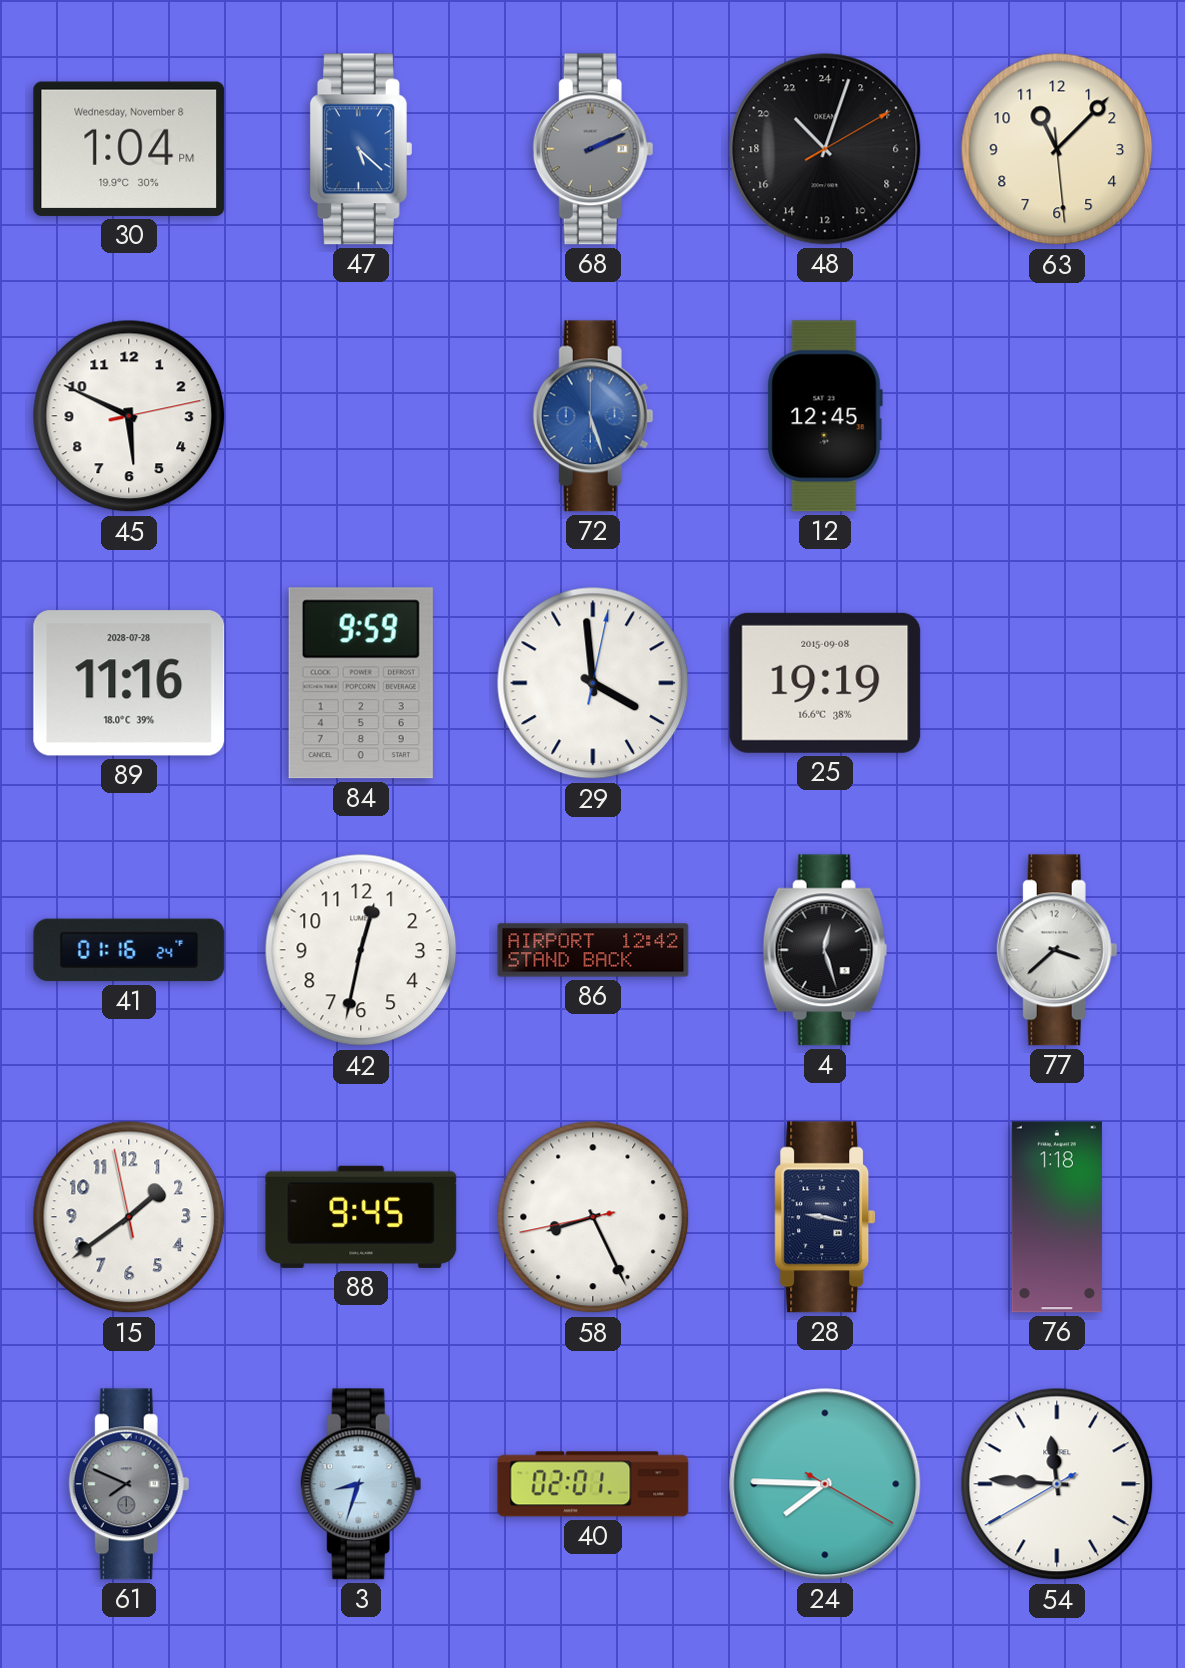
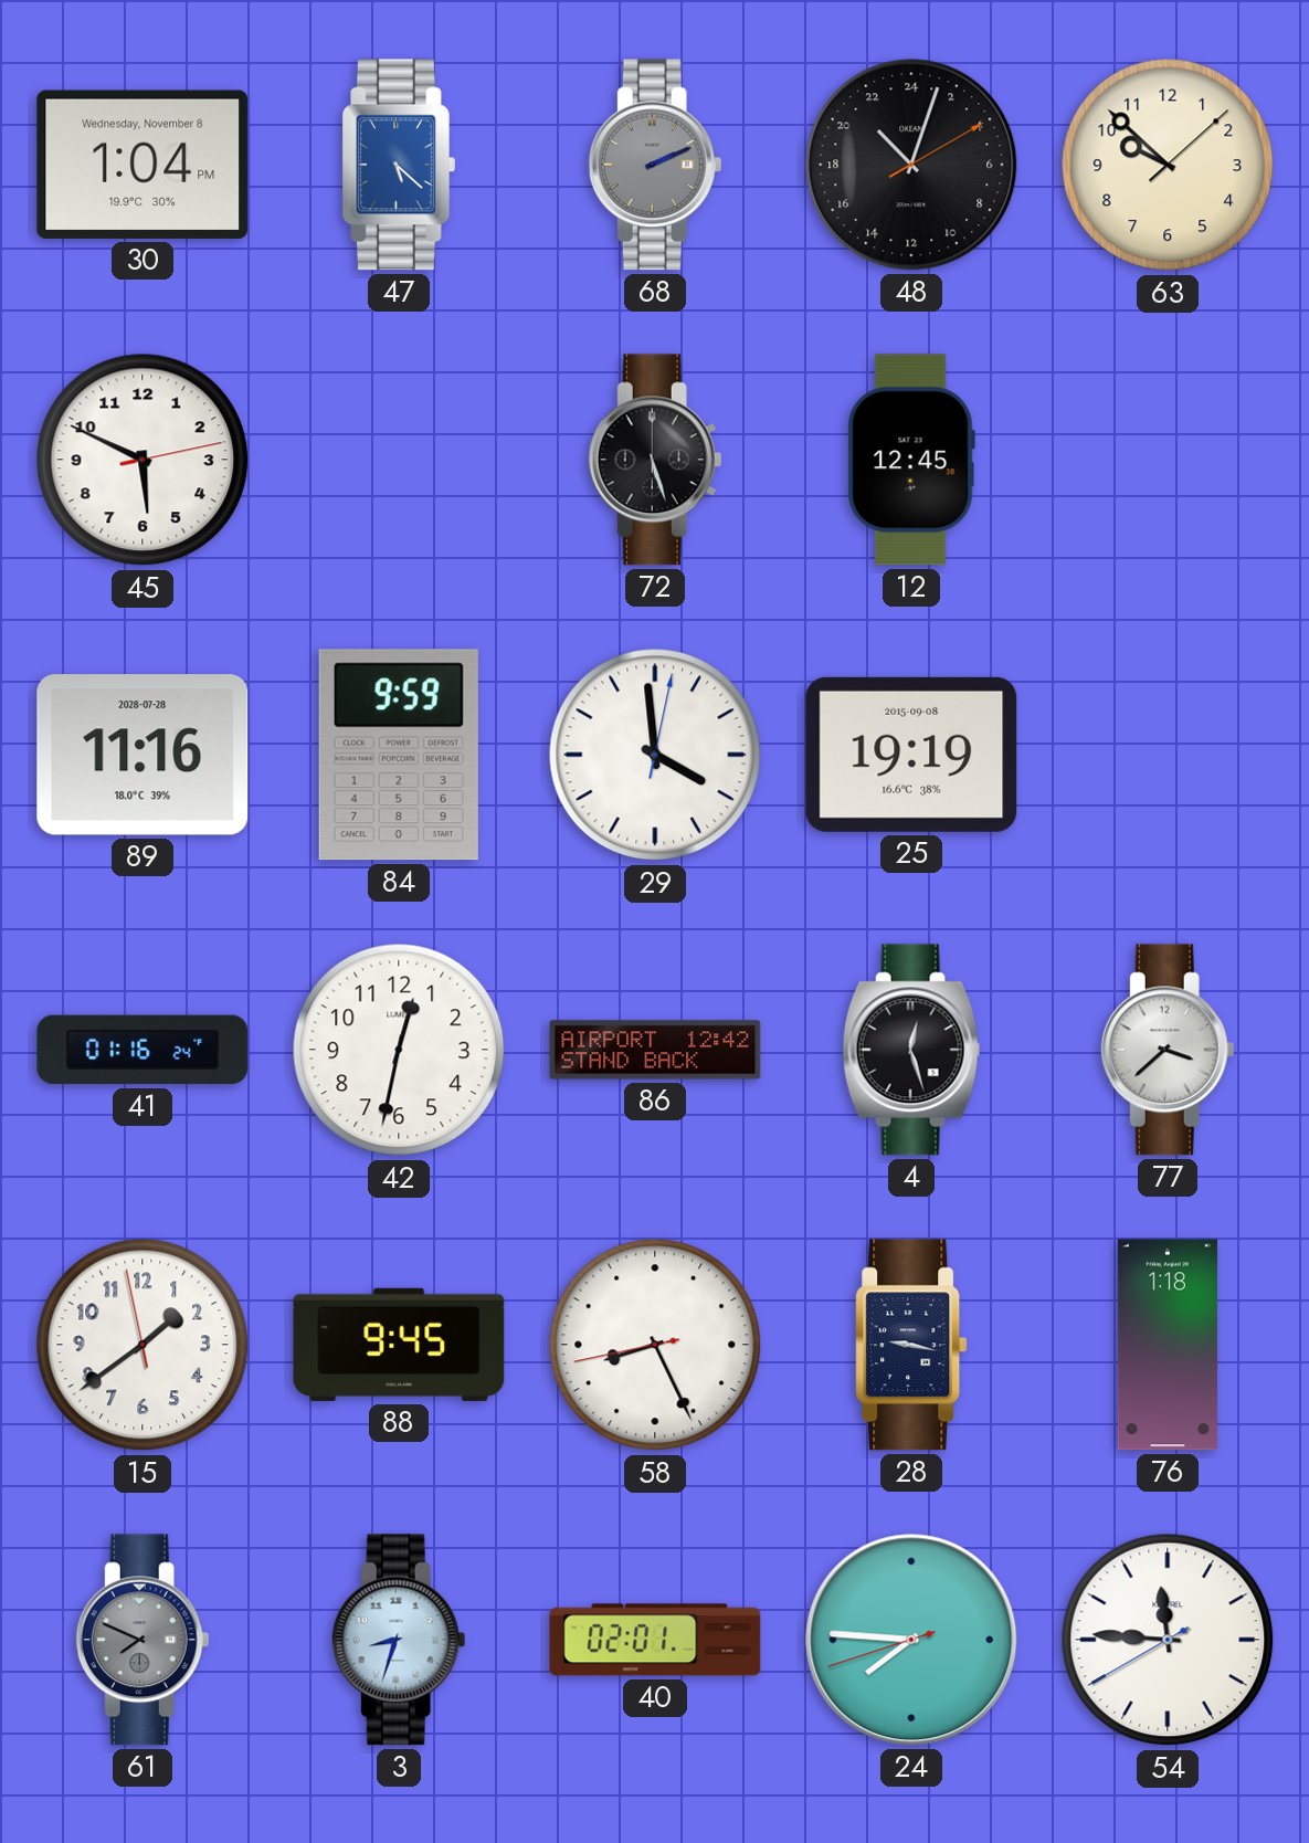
63: 11:07 -> 9:52
72 dial: blue -> black
24: 7:45:20 -> 7:45:42
